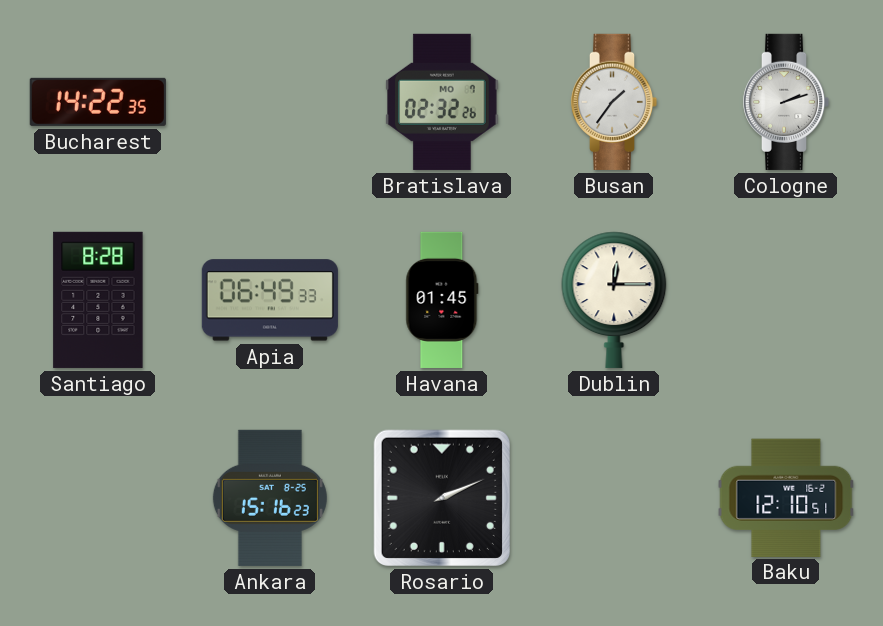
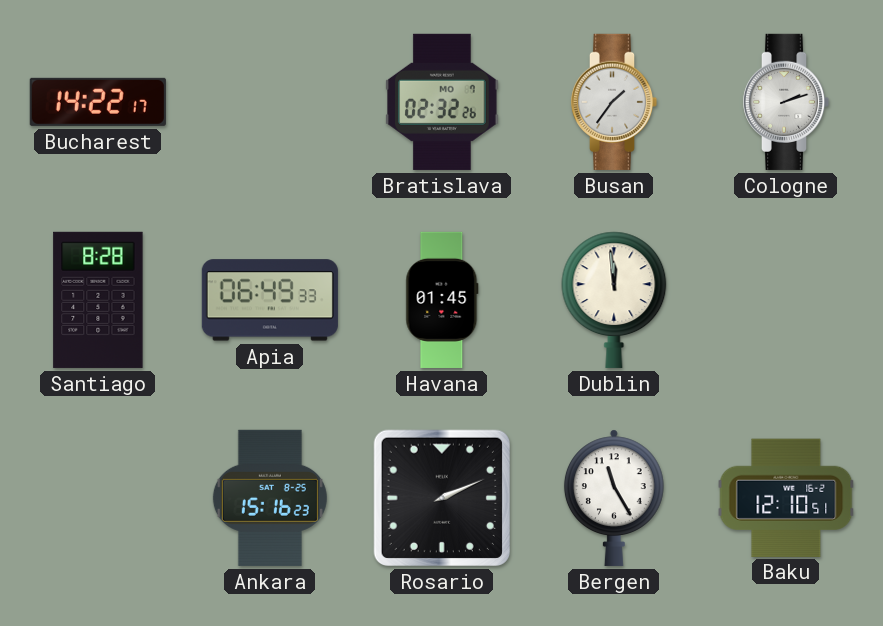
Bucharest: 14:22:35 -> 14:22:17
Dublin: 12:15 -> 11:59
Bergen: none -> 11:25
